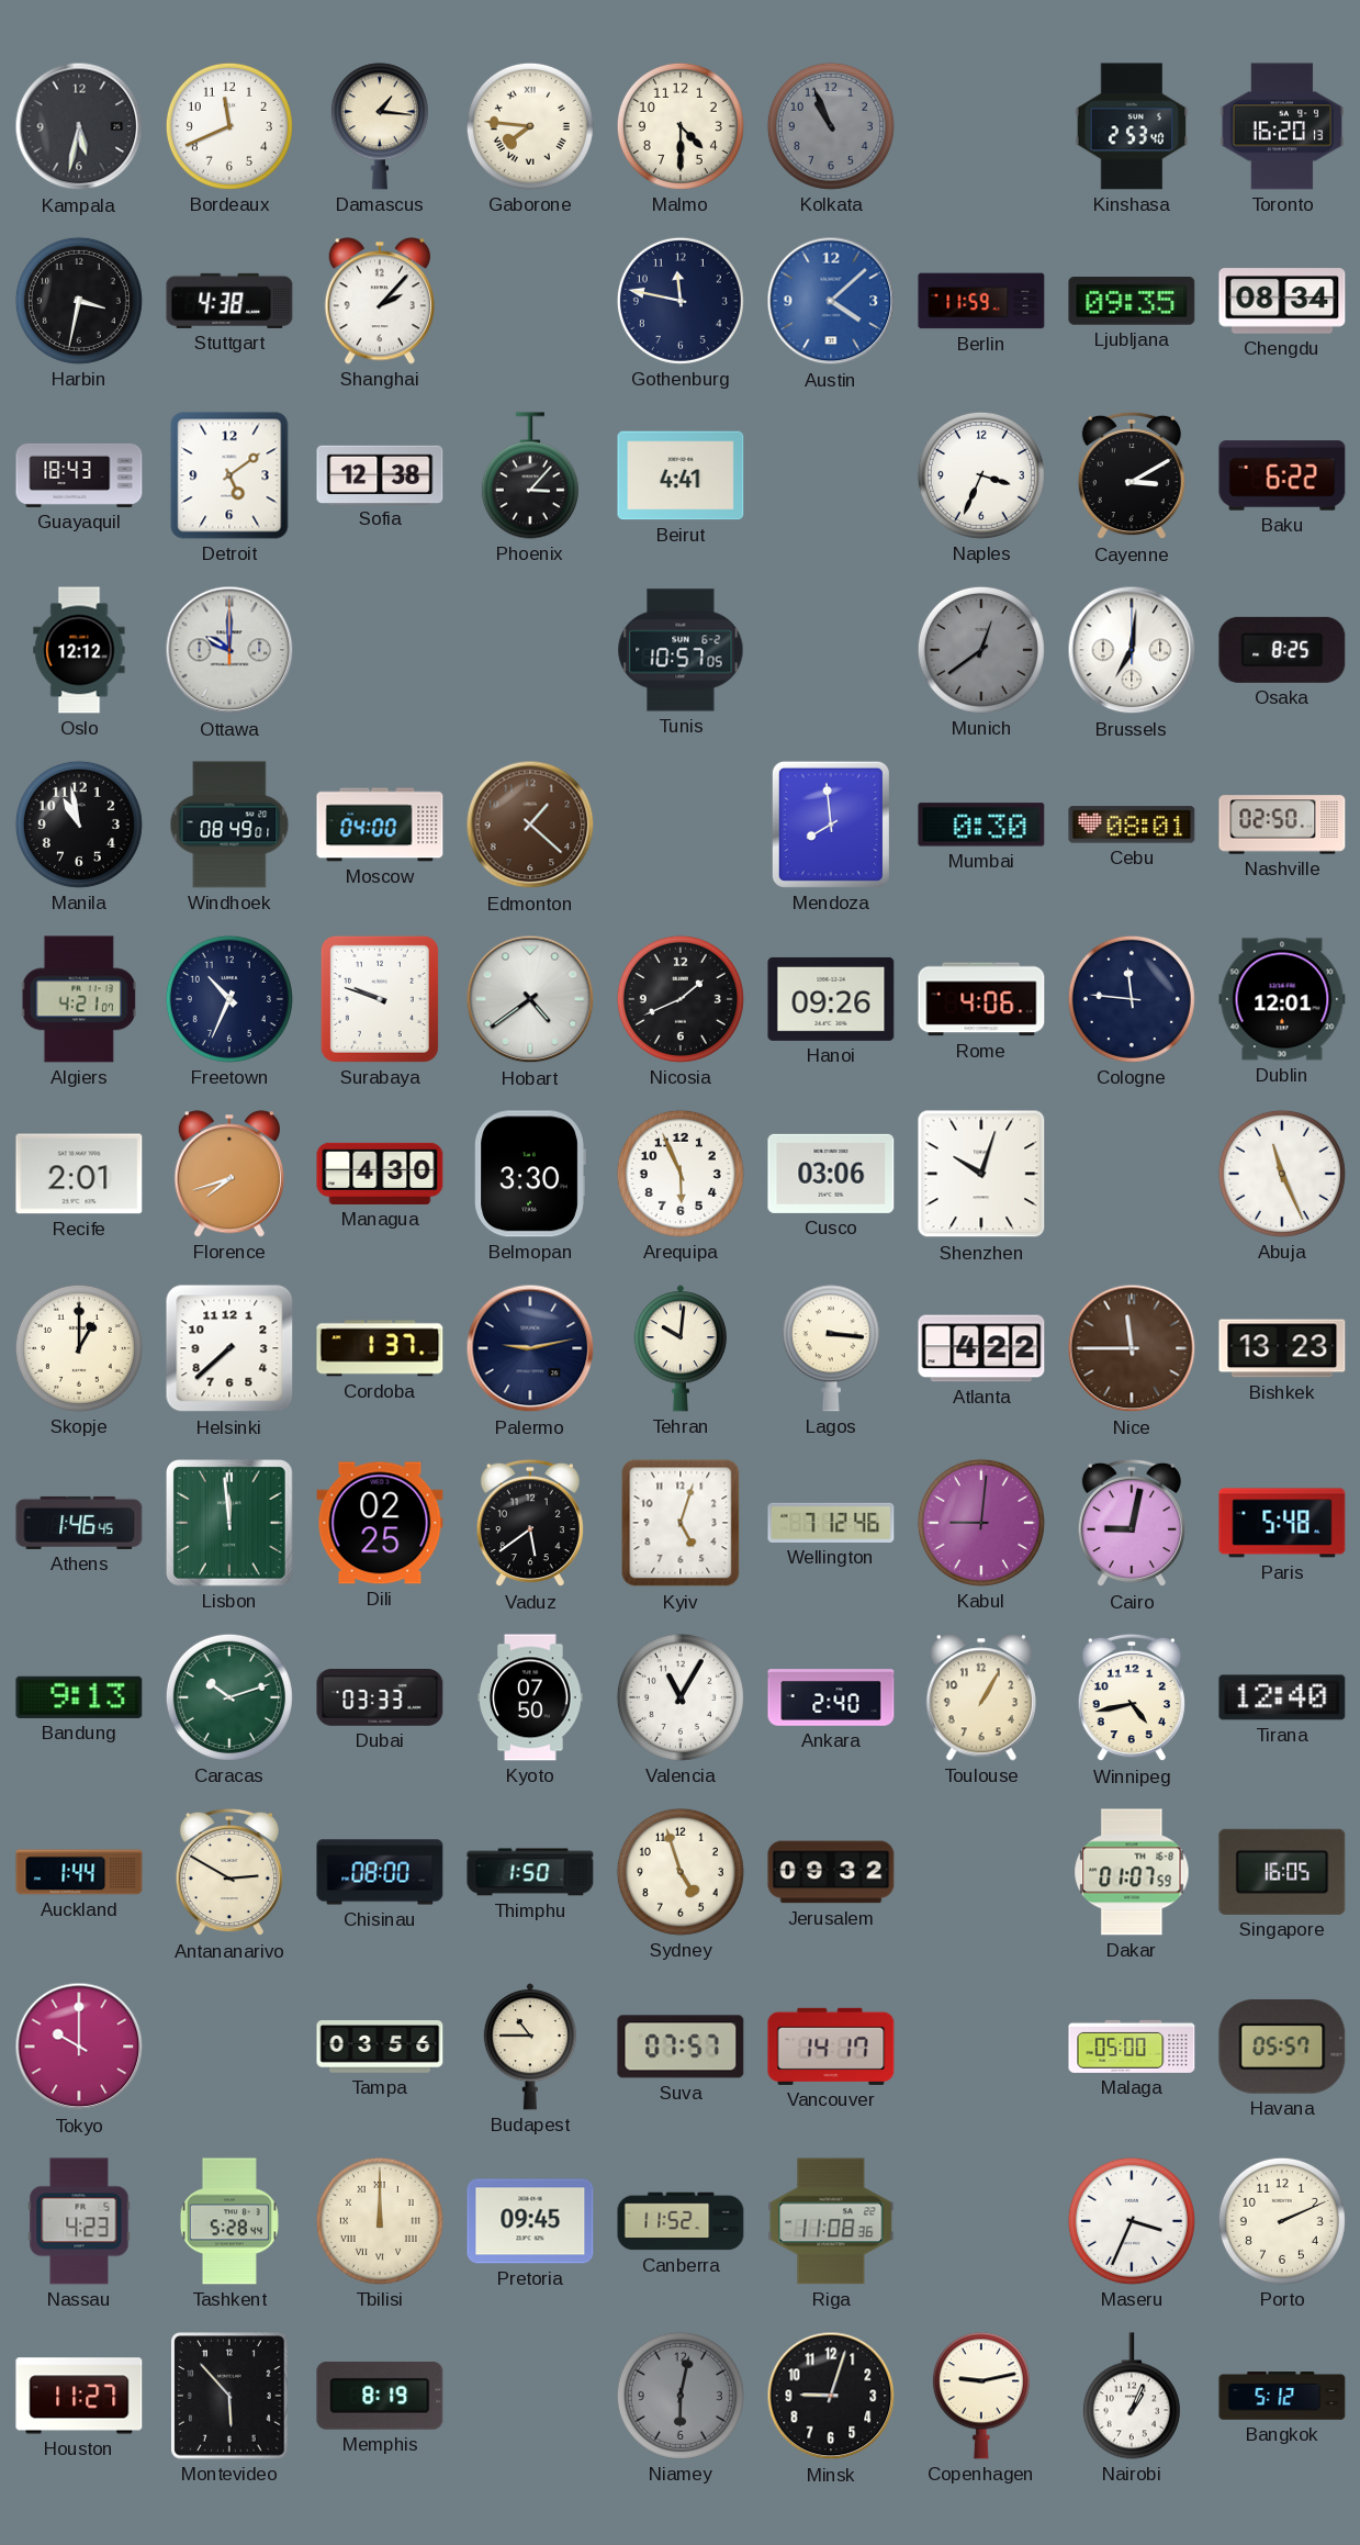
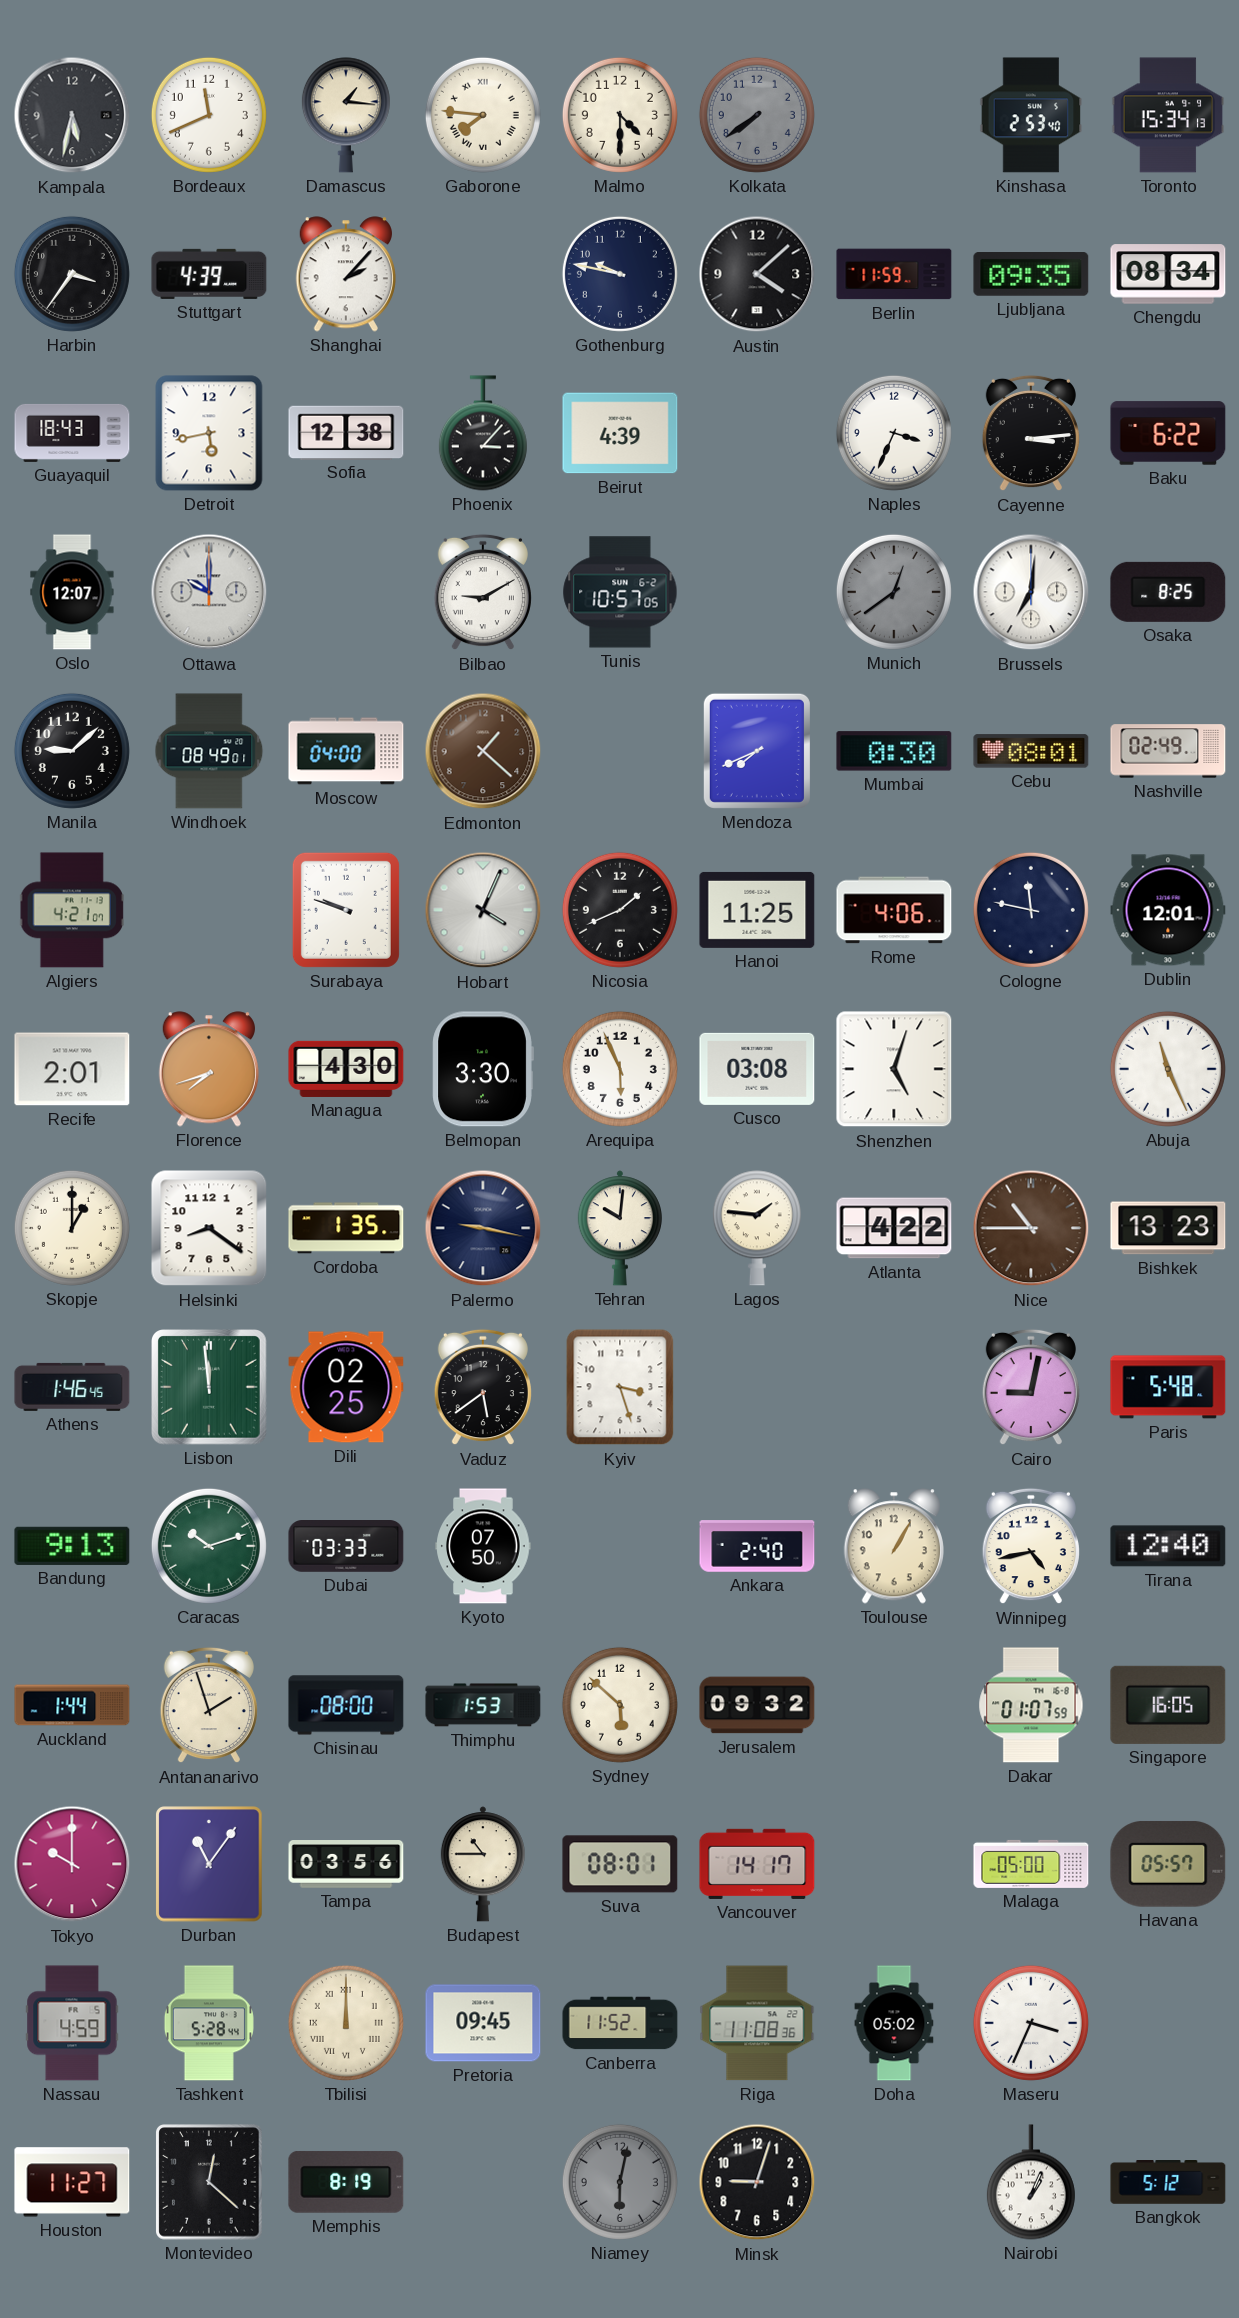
Kolkata: 10:56 -> 7:39
Toronto: 16:20 -> 15:34
Harbin: 3:32 -> 3:36
Stuttgart: 4:38 -> 4:39
Gothenburg: 11:47 -> 9:47
Austin dial: blue -> black
Detroit: 5:09 -> 5:43
Beirut: 4:41 -> 4:39
Cayenne: 3:10 -> 3:14
Oslo: 12:12 -> 12:07
Bilbao: none -> 9:10
Manila: 10:58 -> 9:08
Mendoza: 7:59 -> 7:41
Nashville: 02:50 -> 02:49
Freetown: 10:34 -> none
Hobart: 4:39 -> 4:04
Hanoi: 09:26 -> 11:25
Cologne: 11:46 -> 11:47
Cusco: 03:06 -> 03:08
Shenzhen: 10:03 -> 5:03
Helsinki: 7:38 -> 8:21
Cordoba: 1:37 -> 1:35
Palermo: 9:13 -> 9:17
Lagos: 3:16 -> 1:46
Nice: 11:45 -> 10:45
Kyiv: 5:03 -> 3:27
Wellington: 7:12 -> none
Kabul: 9:01 -> none
Valencia: 11:05 -> none
Antananarivo: 2:50 -> 1:57
Thimphu: 1:50 -> 1:53
Sydney: 4:57 -> 5:52
Durban: none -> 11:06
Suva: 07:57 -> 08:01
Nassau: 4:23 -> 4:59
Doha: none -> 05:02
Porto: 2:11 -> none
Montevideo: 5:53 -> 12:22
Copenhagen: 9:13 -> none
